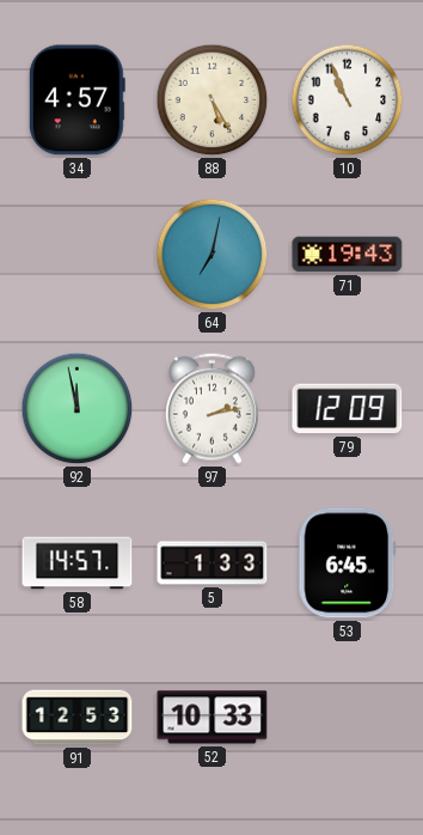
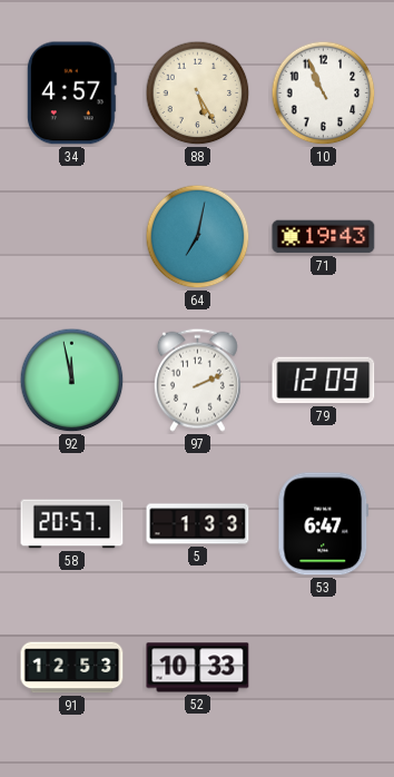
97: 2:13 -> 2:11
58: 14:57 -> 20:57
53: 6:45 -> 6:47
